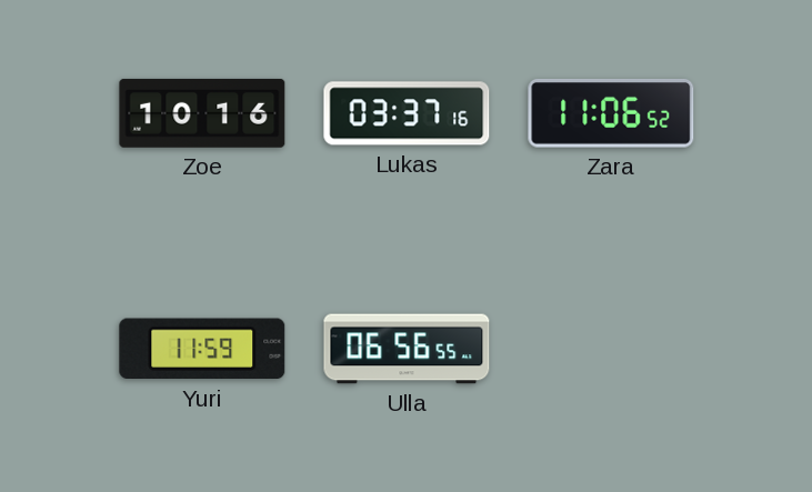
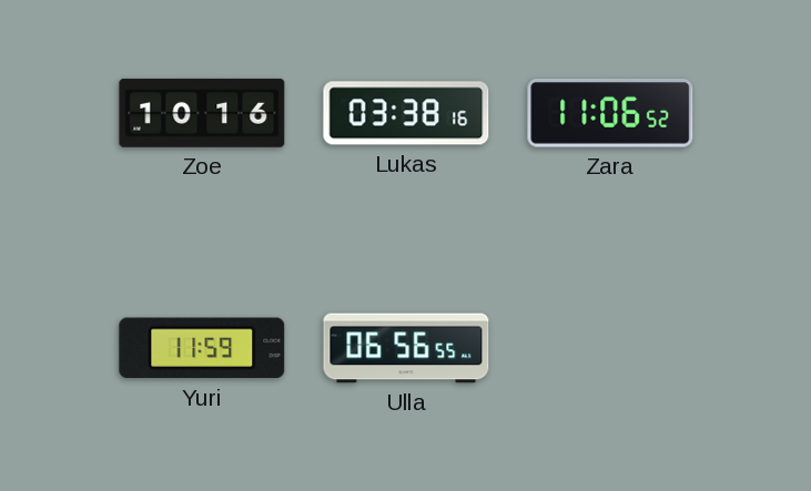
Lukas: 03:37 -> 03:38
